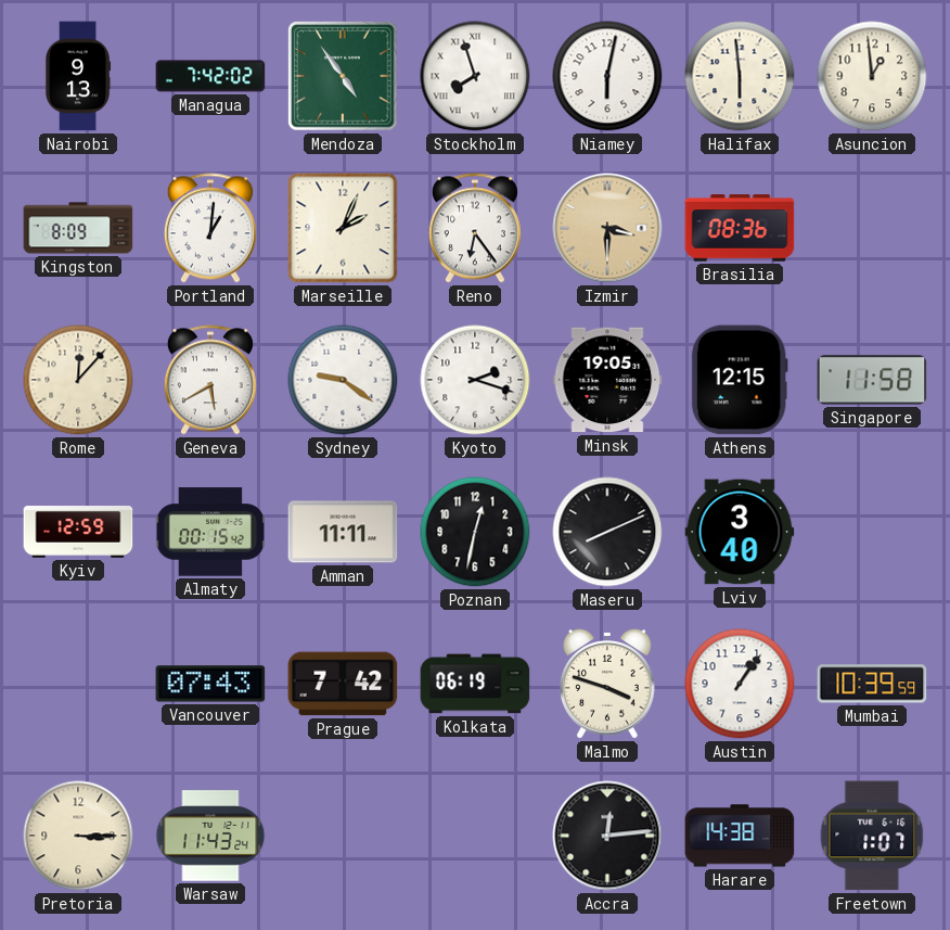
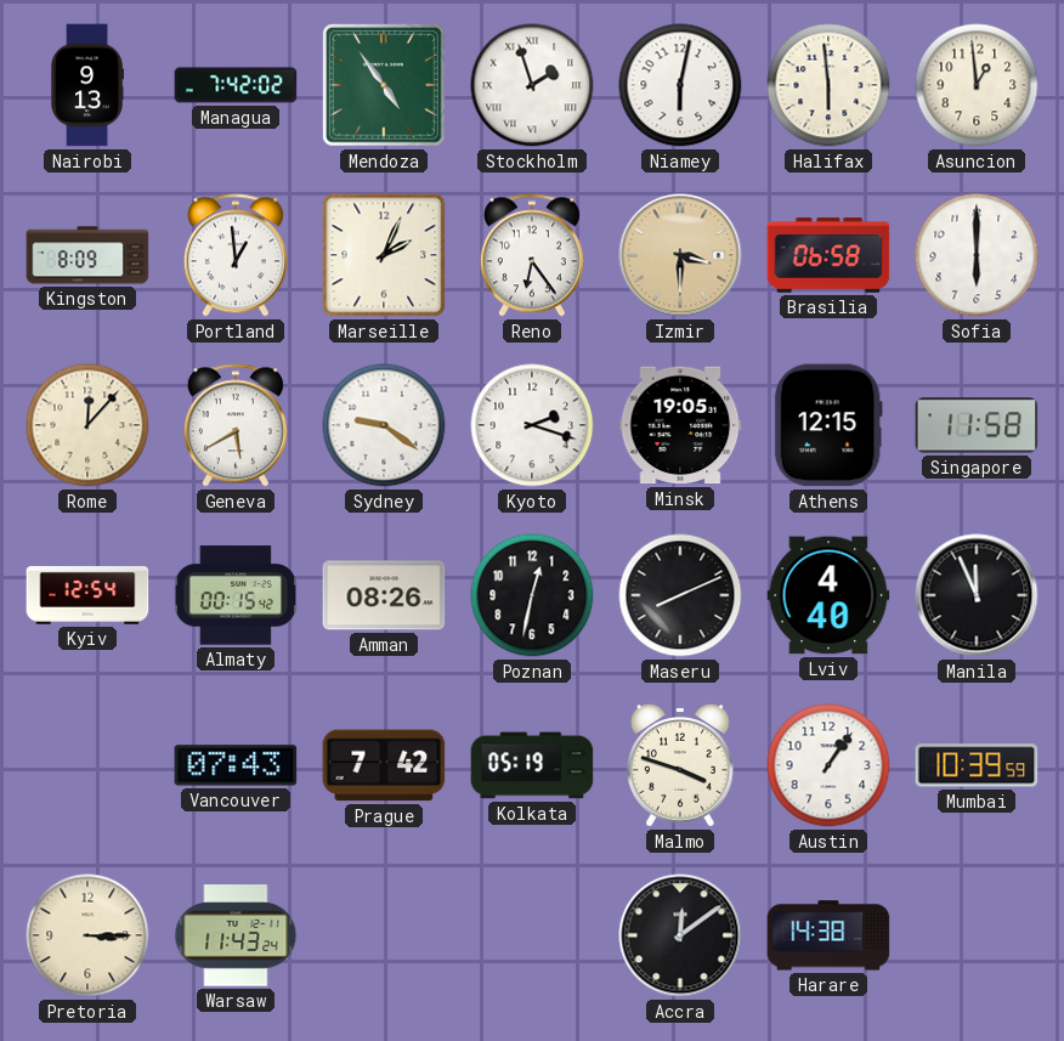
Stockholm: 7:57 -> 1:57
Portland: 1:01 -> 12:59
Brasilia: 08:36 -> 06:58
Sofia: none -> 6:00
Kyiv: 12:59 -> 12:54
Amman: 11:11 -> 08:26
Lviv: 3:40 -> 4:40
Manila: none -> 11:56
Kolkata: 06:19 -> 05:19
Accra: 12:14 -> 12:09
Freetown: 1:07 -> none
